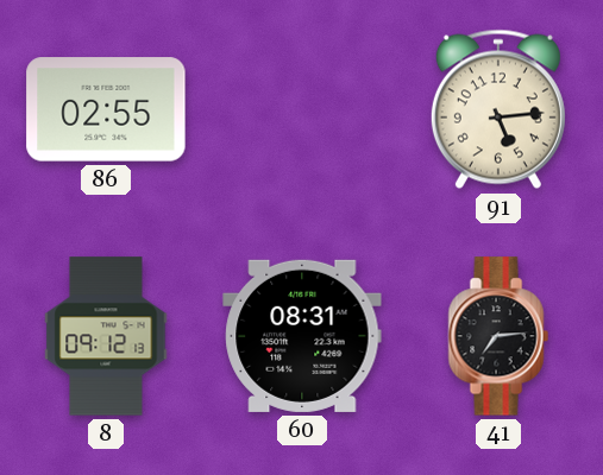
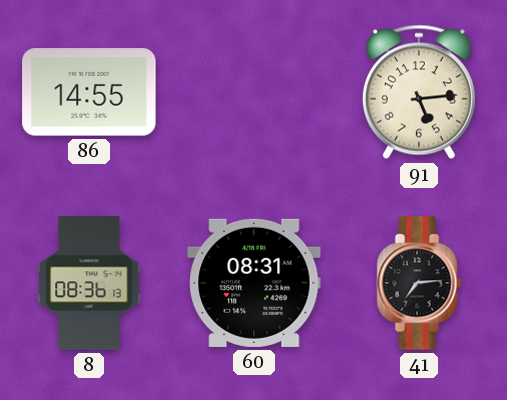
86: 02:55 -> 14:55
8: 09:12 -> 08:36
